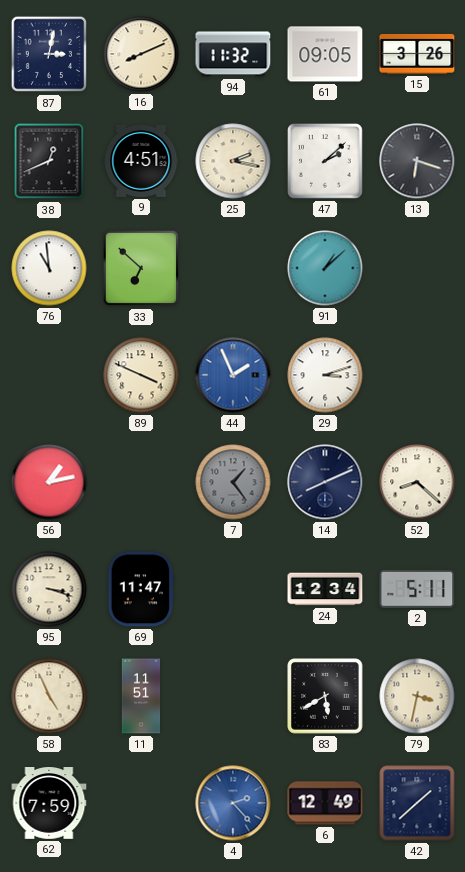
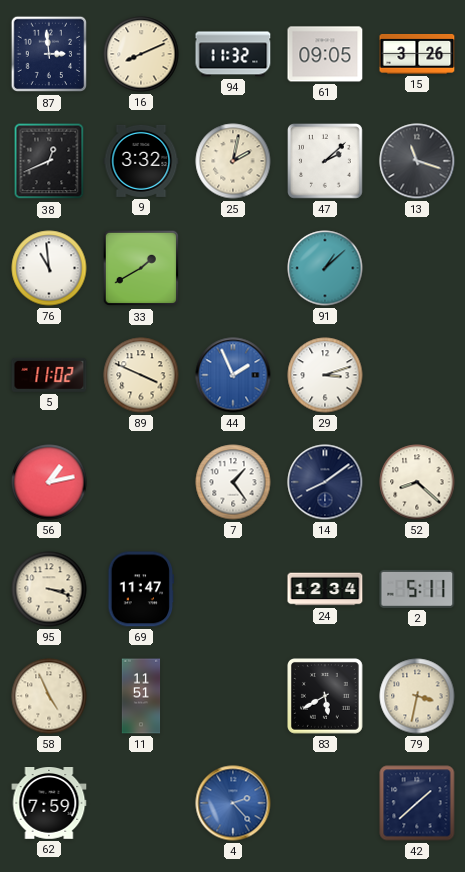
87: 3:02 -> 2:59
9: 4:51 -> 3:32
25: 2:17 -> 2:02
13: 6:18 -> 11:18
33: 6:52 -> 1:40
5: none -> 11:02
7 dial: grey -> white
14: 8:11 -> 8:09
6: 12:49 -> none
